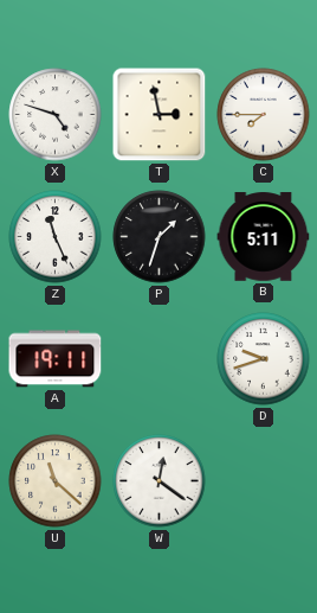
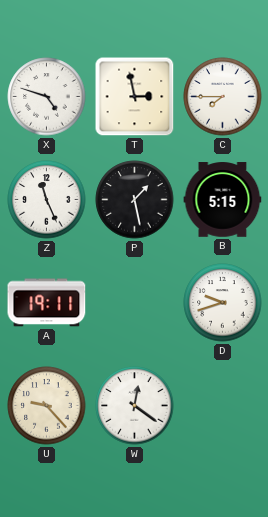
P: 1:33 -> 1:28
B: 5:11 -> 5:15
U: 11:22 -> 9:23
